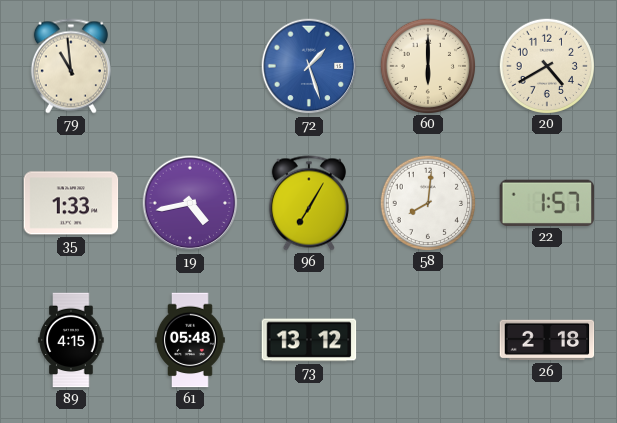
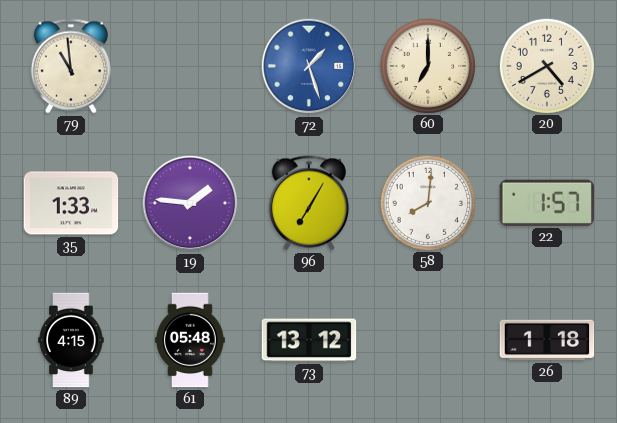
60: 6:00 -> 7:00
19: 4:43 -> 1:46
26: 2:18 -> 1:18
